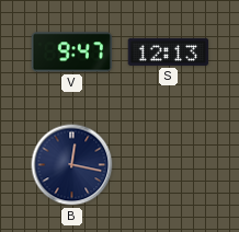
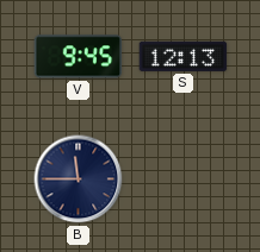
V: 9:47 -> 9:45
B: 12:17 -> 11:45
